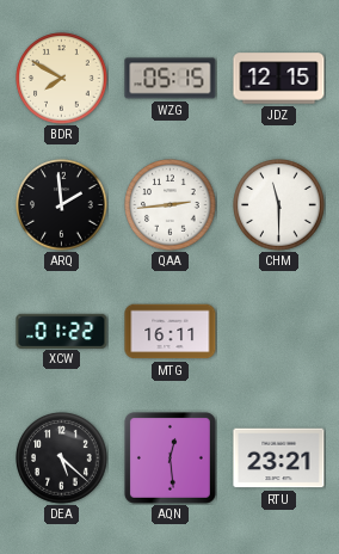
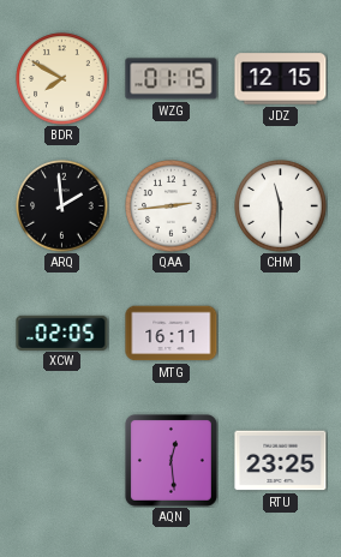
WZG: 05:15 -> 01:15
XCW: 01:22 -> 02:05
DEA: 5:22 -> none
RTU: 23:21 -> 23:25
